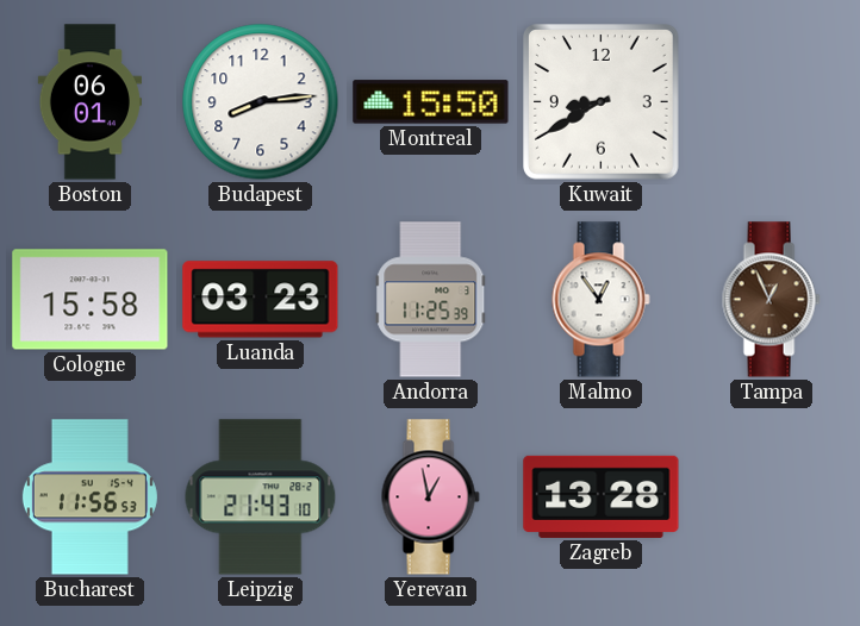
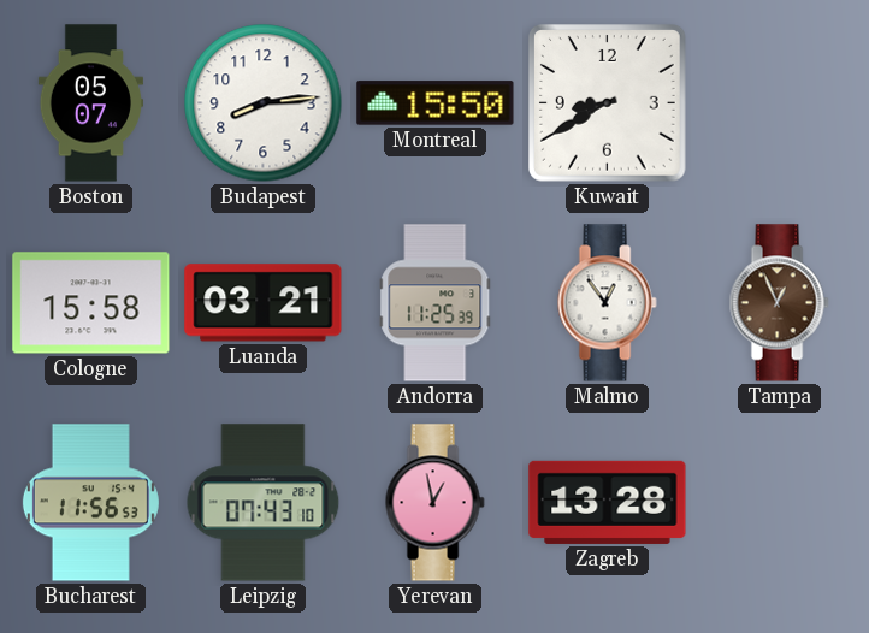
Boston: 06:01 -> 05:07
Luanda: 03:23 -> 03:21
Leipzig: 21:43 -> 07:43
